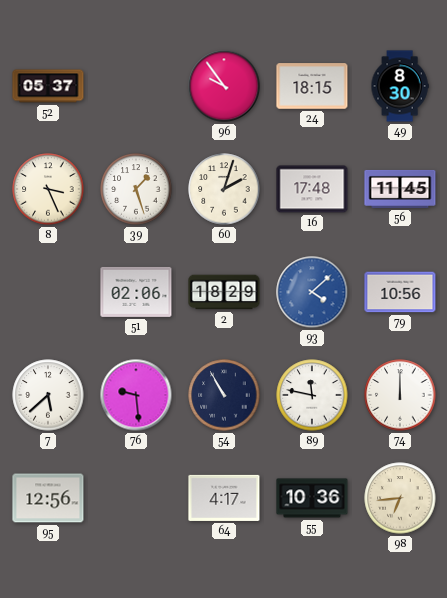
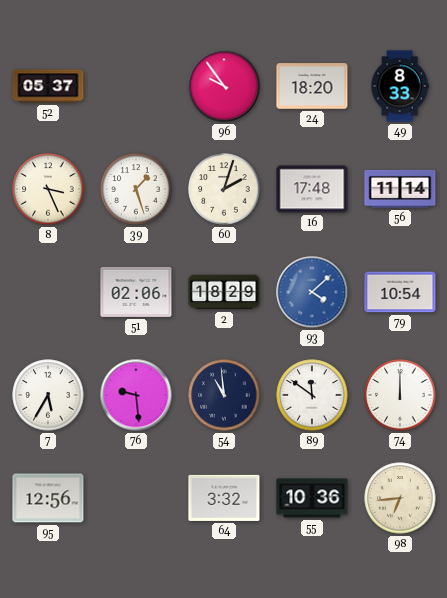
24: 18:15 -> 18:20
49: 8:30 -> 8:33
56: 11:45 -> 11:14
79: 10:56 -> 10:54
7: 5:38 -> 5:35
54: 10:55 -> 10:59
89: 11:47 -> 11:51
64: 4:17 -> 3:32
